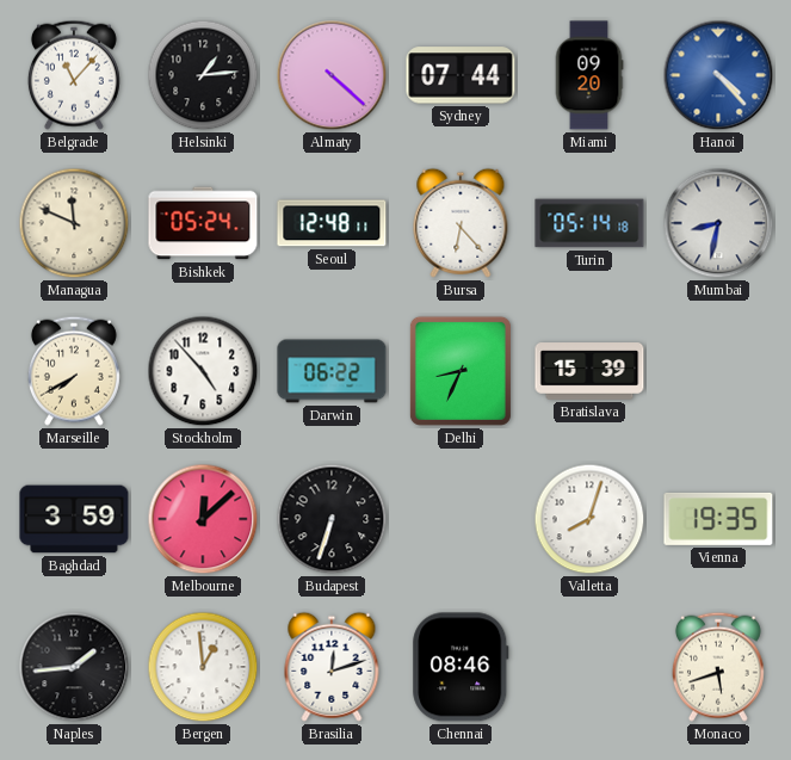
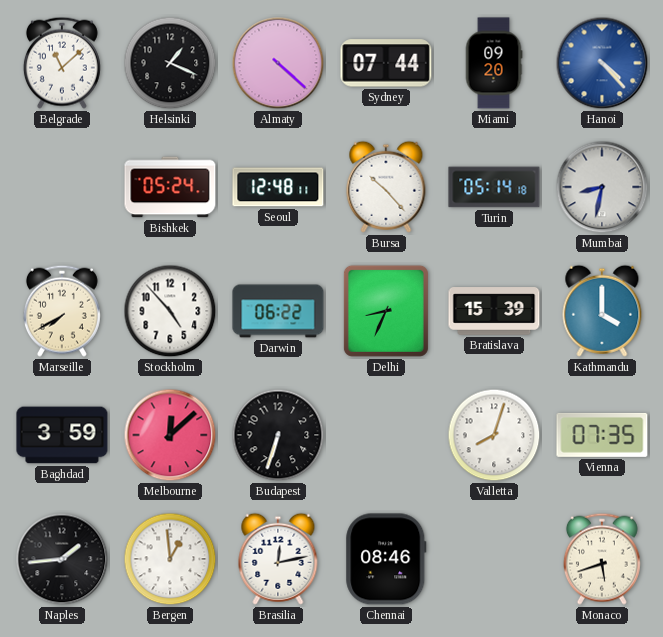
Belgrade: 11:07 -> 11:08
Helsinki: 1:14 -> 1:19
Managua: 11:49 -> none
Bursa: 6:23 -> 10:23
Kathmandu: none -> 4:00
Vienna: 19:35 -> 07:35
Brasilia: 12:12 -> 12:13
